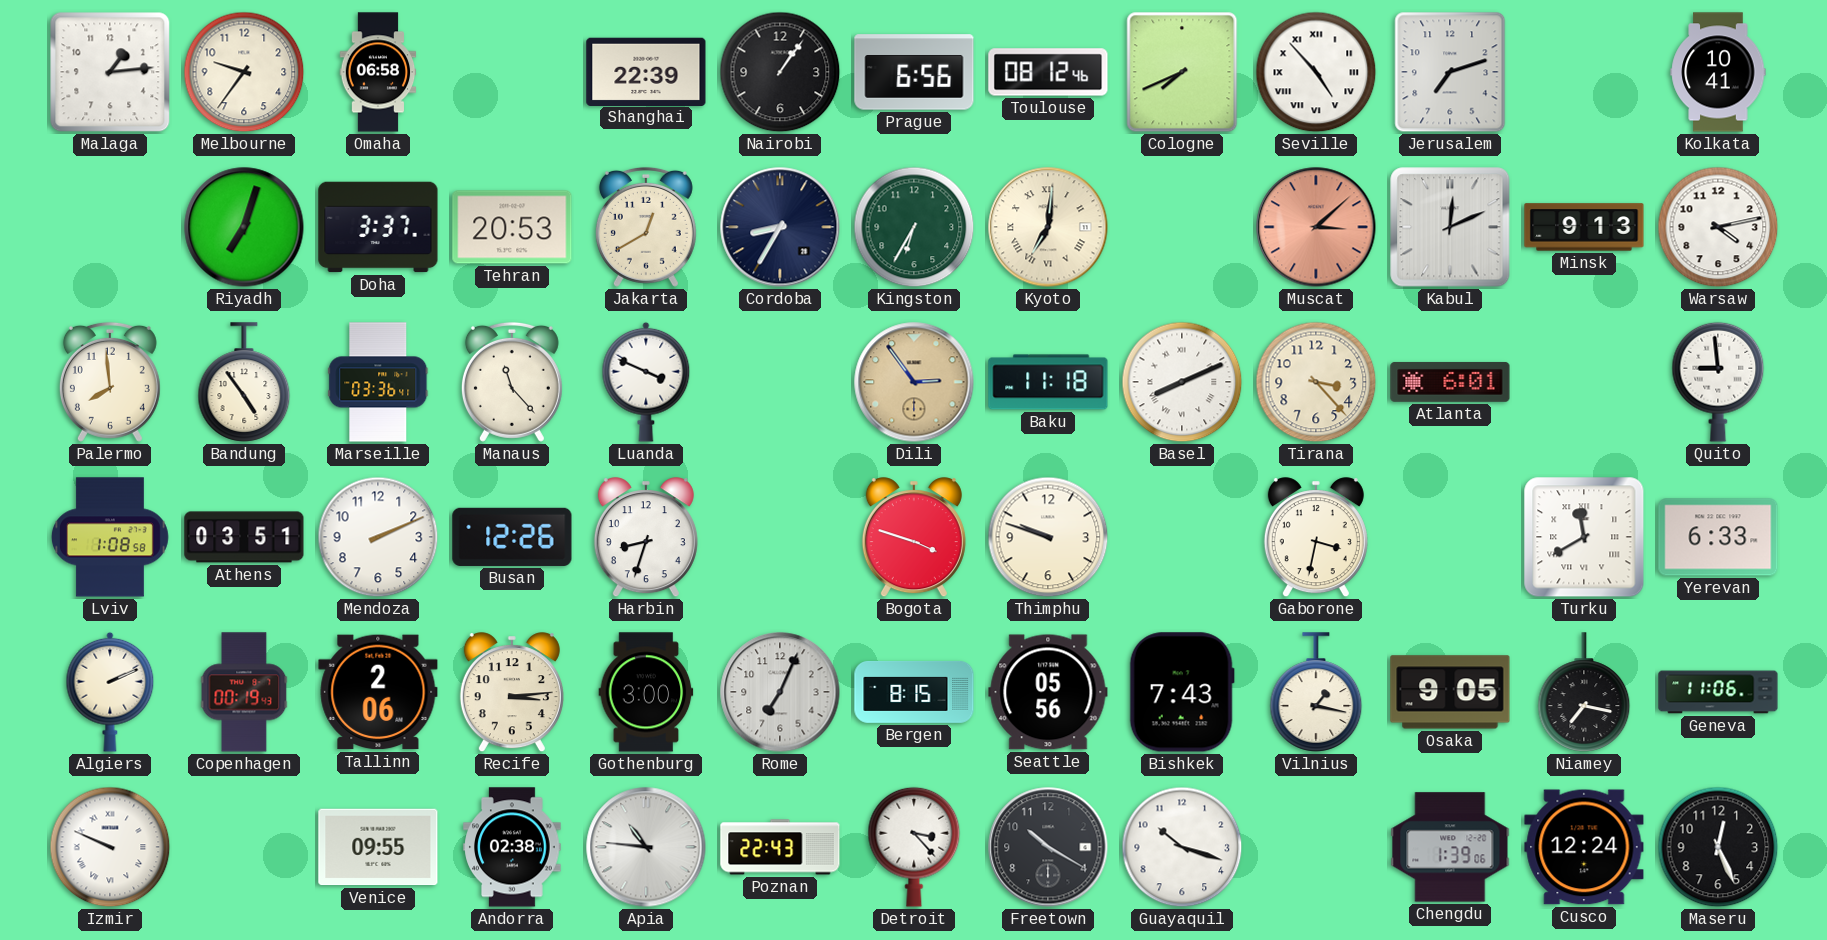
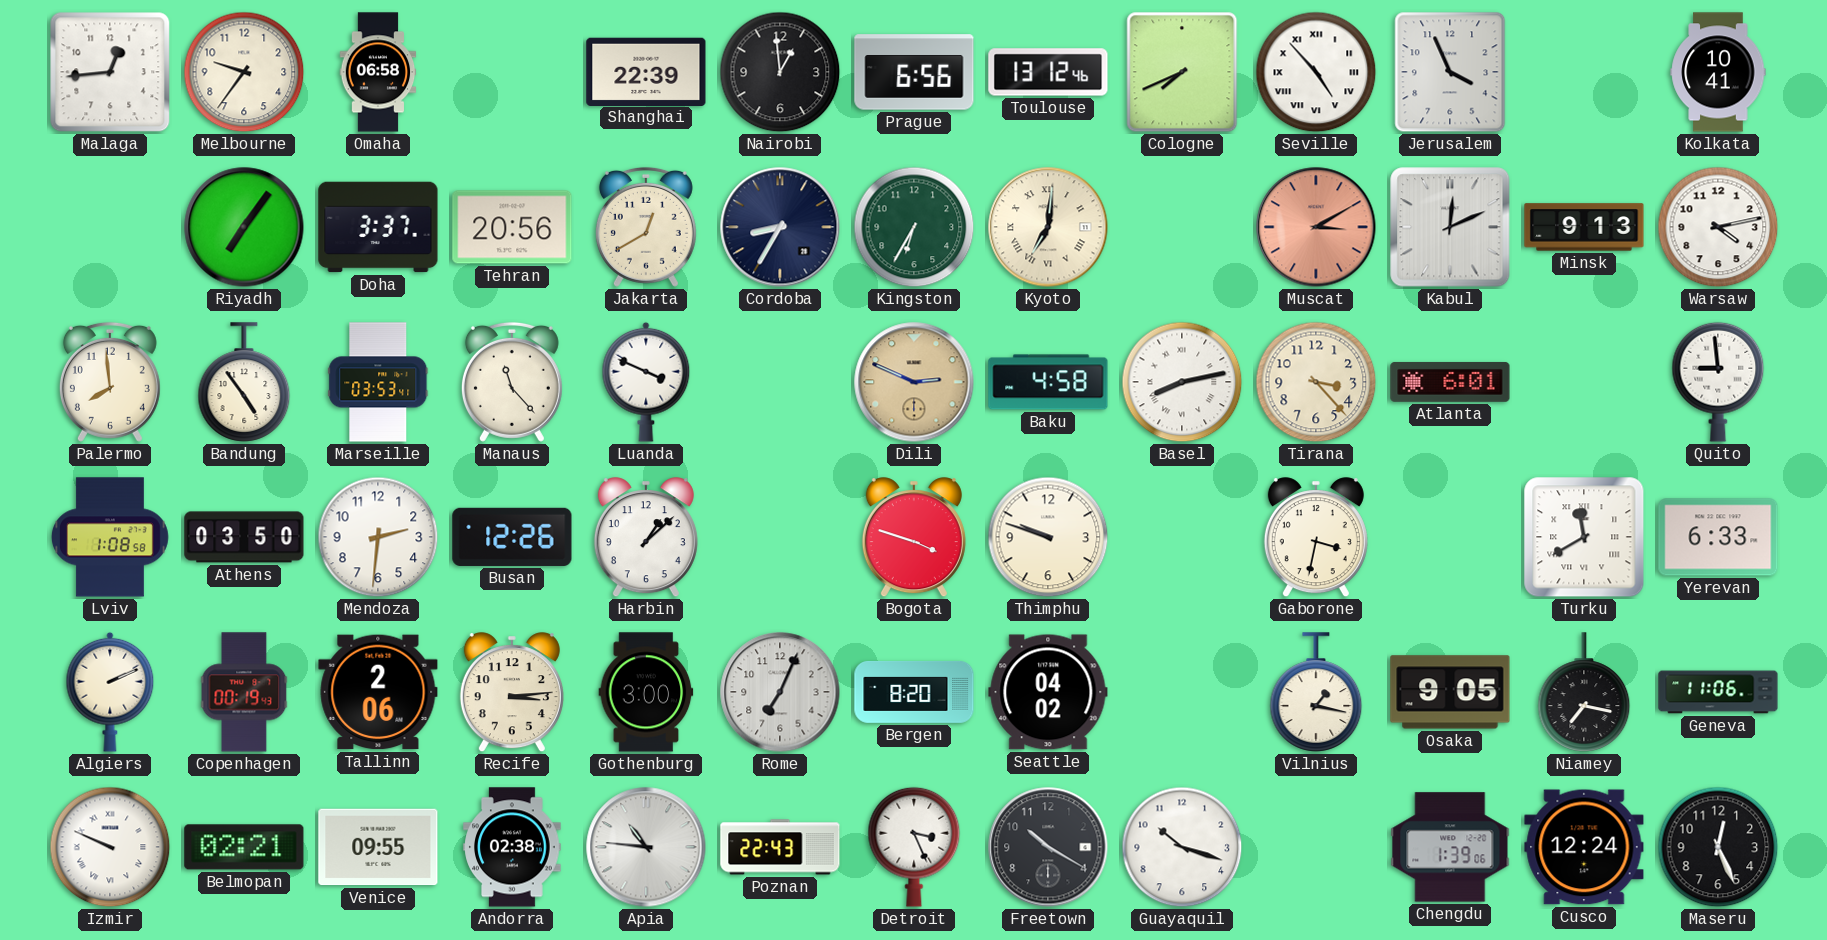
Malaga: 1:14 -> 12:44
Nairobi: 1:06 -> 12:59
Toulouse: 08:12 -> 13:12
Jerusalem: 7:12 -> 3:56
Riyadh: 7:03 -> 7:06
Tehran: 20:53 -> 20:56
Muscat: 3:08 -> 3:10
Marseille: 03:36 -> 03:53
Dili: 2:54 -> 2:49
Baku: 11:18 -> 4:58
Basel: 8:11 -> 8:13
Athens: 03:51 -> 03:50
Mendoza: 2:11 -> 2:31
Harbin: 8:33 -> 1:08
Bergen: 8:15 -> 8:20
Seattle: 05:56 -> 04:02
Bishkek: 7:43 -> none
Belmopan: none -> 02:21
Detroit: 3:23 -> 3:26
